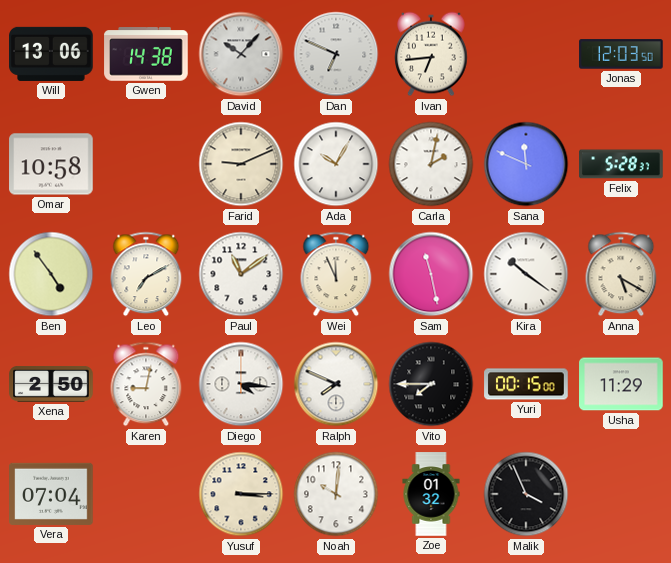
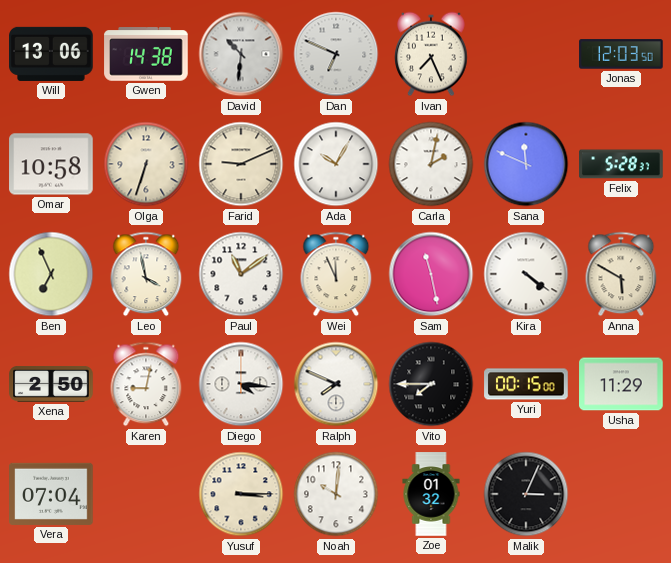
David: 10:07 -> 10:31
Ivan: 6:44 -> 7:26
Olga: none -> 6:33
Ben: 4:54 -> 6:56
Leo: 7:10 -> 3:58
Kira: 10:21 -> 4:21
Anna: 5:20 -> 5:50
Malik: 3:56 -> 3:04
